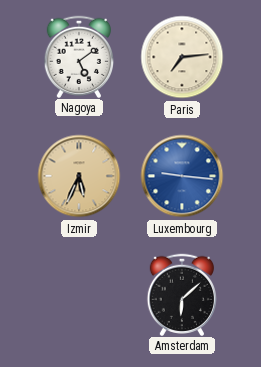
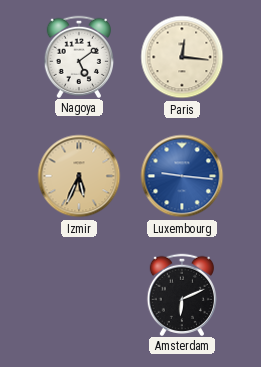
Paris: 7:14 -> 12:16
Amsterdam: 6:08 -> 6:11
